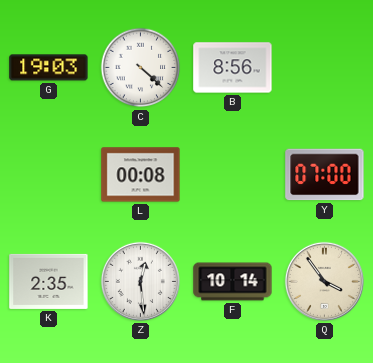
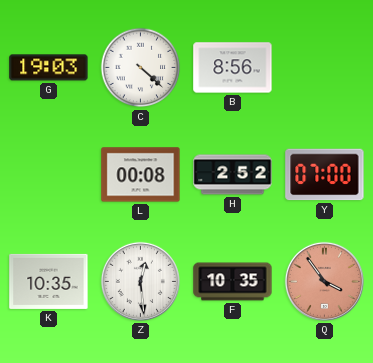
H: none -> 2:52
K: 2:35 -> 10:35
F: 10:14 -> 10:35
Q dial: cream -> salmon
